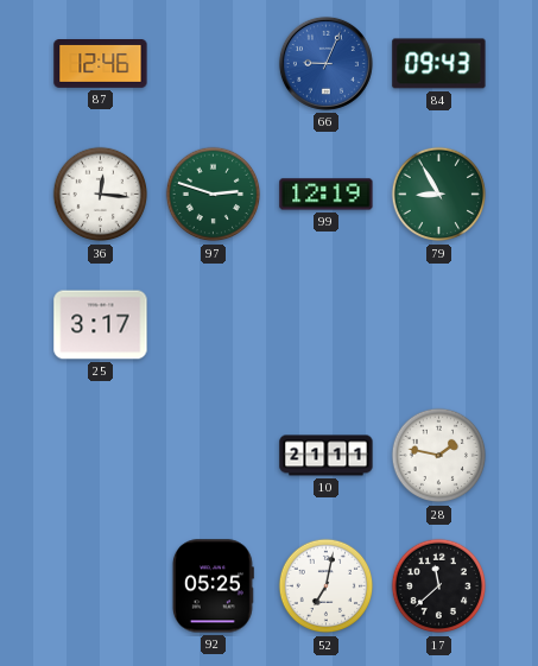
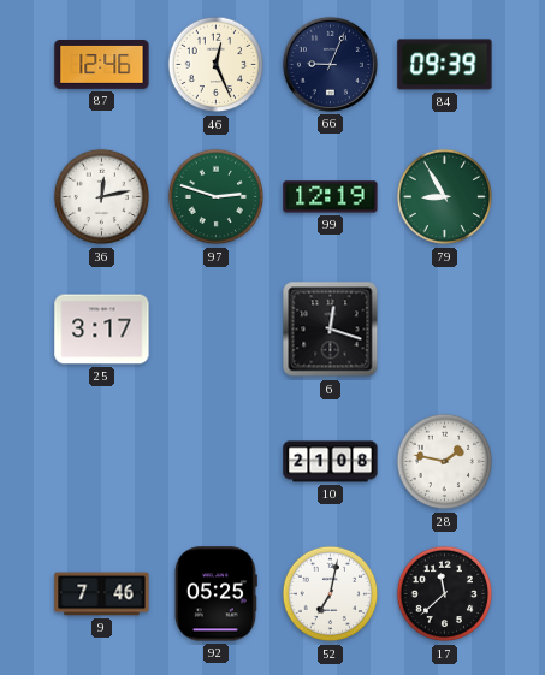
46: none -> 12:26
66 dial: blue -> navy
84: 09:43 -> 09:39
36: 12:16 -> 12:13
6: none -> 12:18
10: 21:11 -> 21:08
9: none -> 7:46
